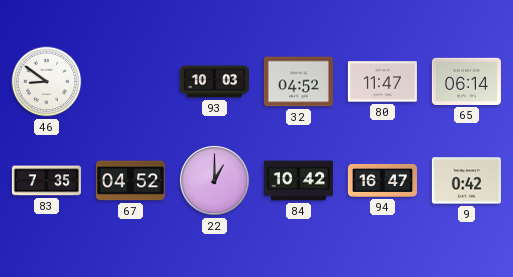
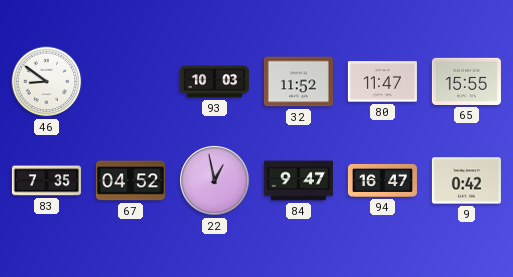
32: 04:52 -> 11:52
65: 06:14 -> 15:55
22: 1:00 -> 12:58
84: 10:42 -> 9:47
